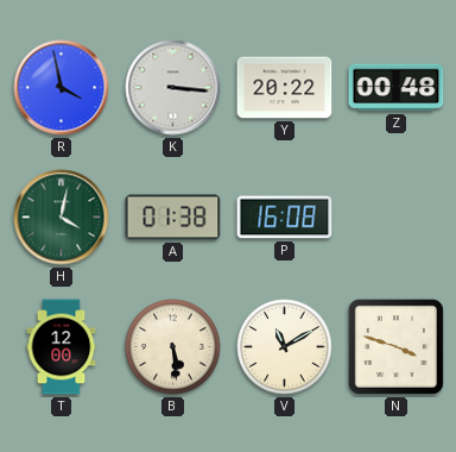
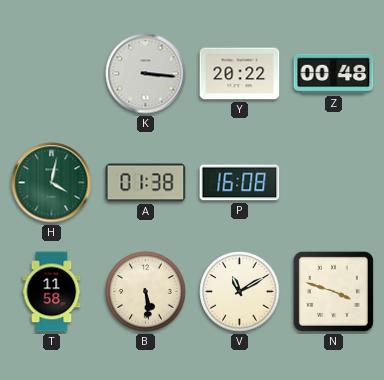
R: 3:58 -> none
T: 12:00 -> 11:58
